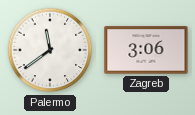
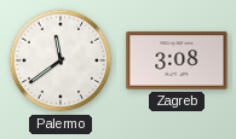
Zagreb: 3:06 -> 3:08
